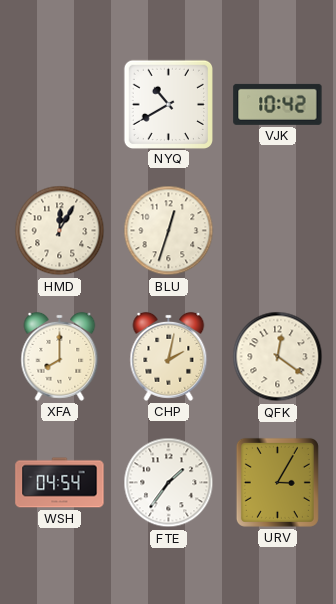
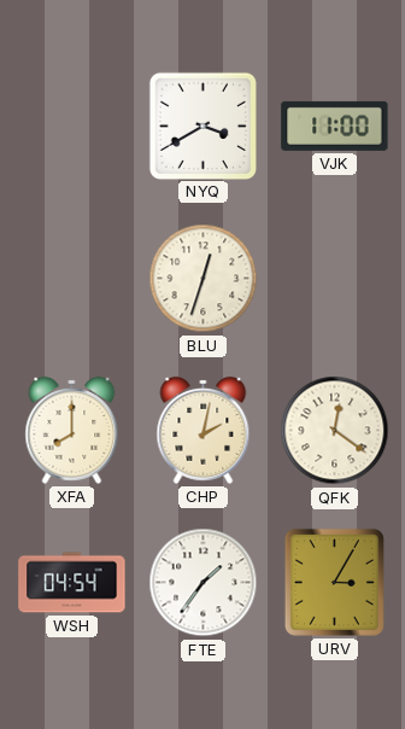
NYQ: 10:40 -> 3:40
VJK: 10:42 -> 11:00
HMD: 12:05 -> none
